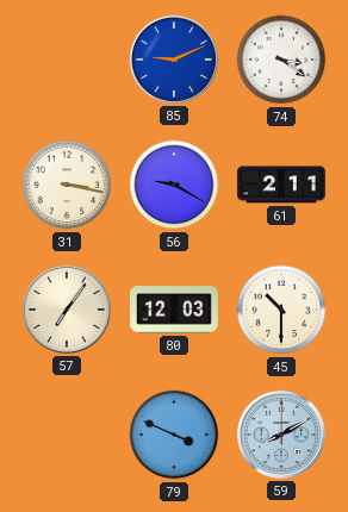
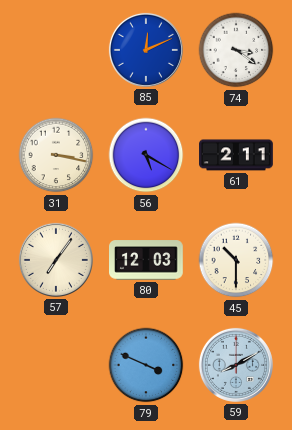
85: 9:11 -> 12:11
56: 9:20 -> 5:20
